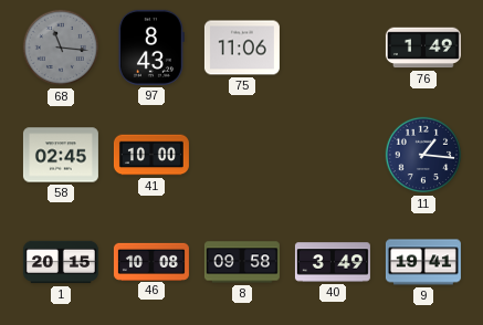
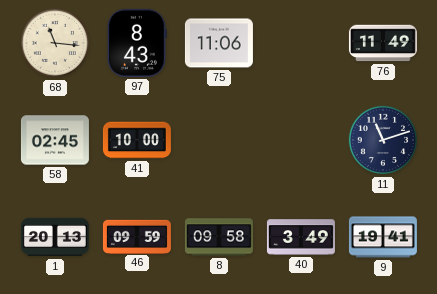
68 dial: grey -> cream
76: 1:49 -> 11:49
11: 1:16 -> 11:12
1: 20:15 -> 20:13
46: 10:08 -> 09:59
